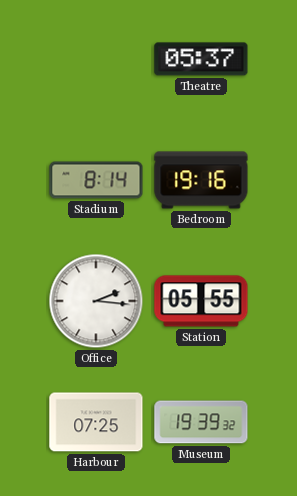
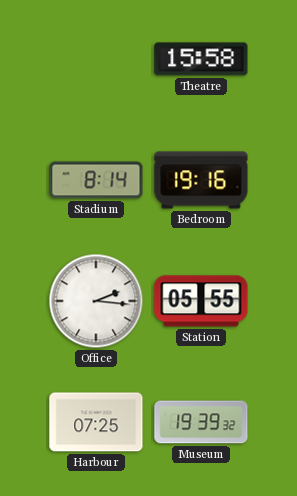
Theatre: 05:37 -> 15:58
